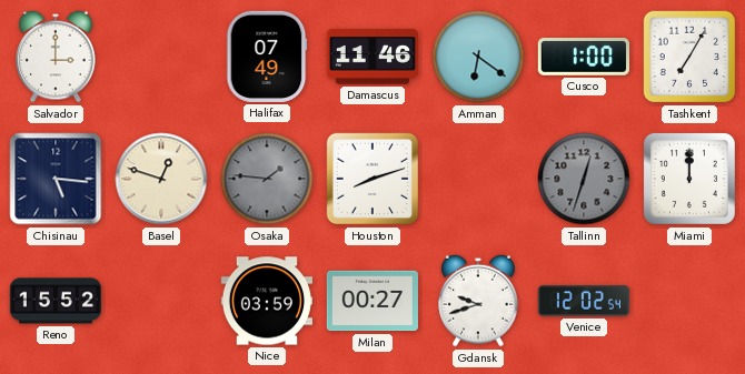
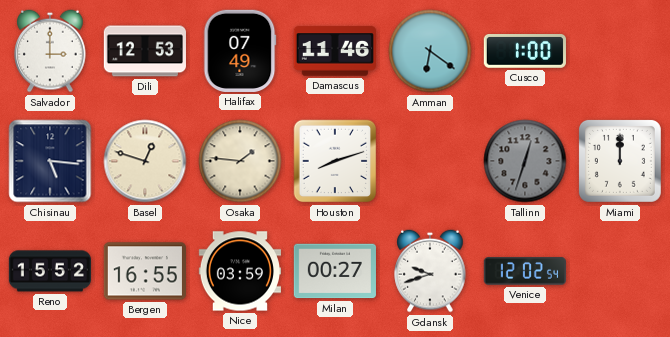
Dili: none -> 12:53
Tashkent: 7:05 -> none
Osaka dial: grey -> cream
Bergen: none -> 16:55
